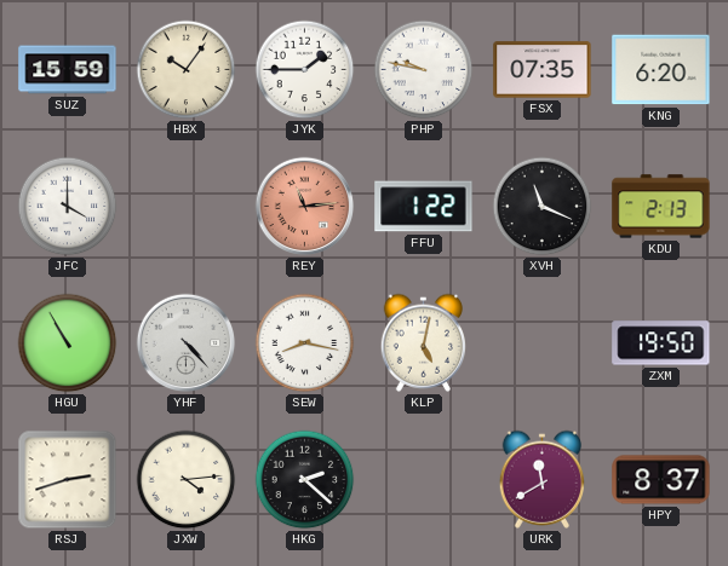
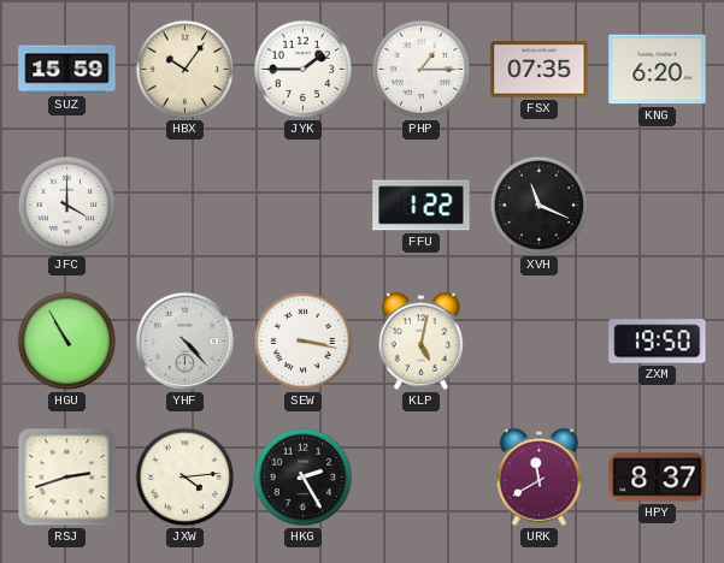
PHP: 9:47 -> 1:15
REY: 11:14 -> none
KDU: 2:13 -> none
SEW: 8:17 -> 3:17
HKG: 2:22 -> 2:25
